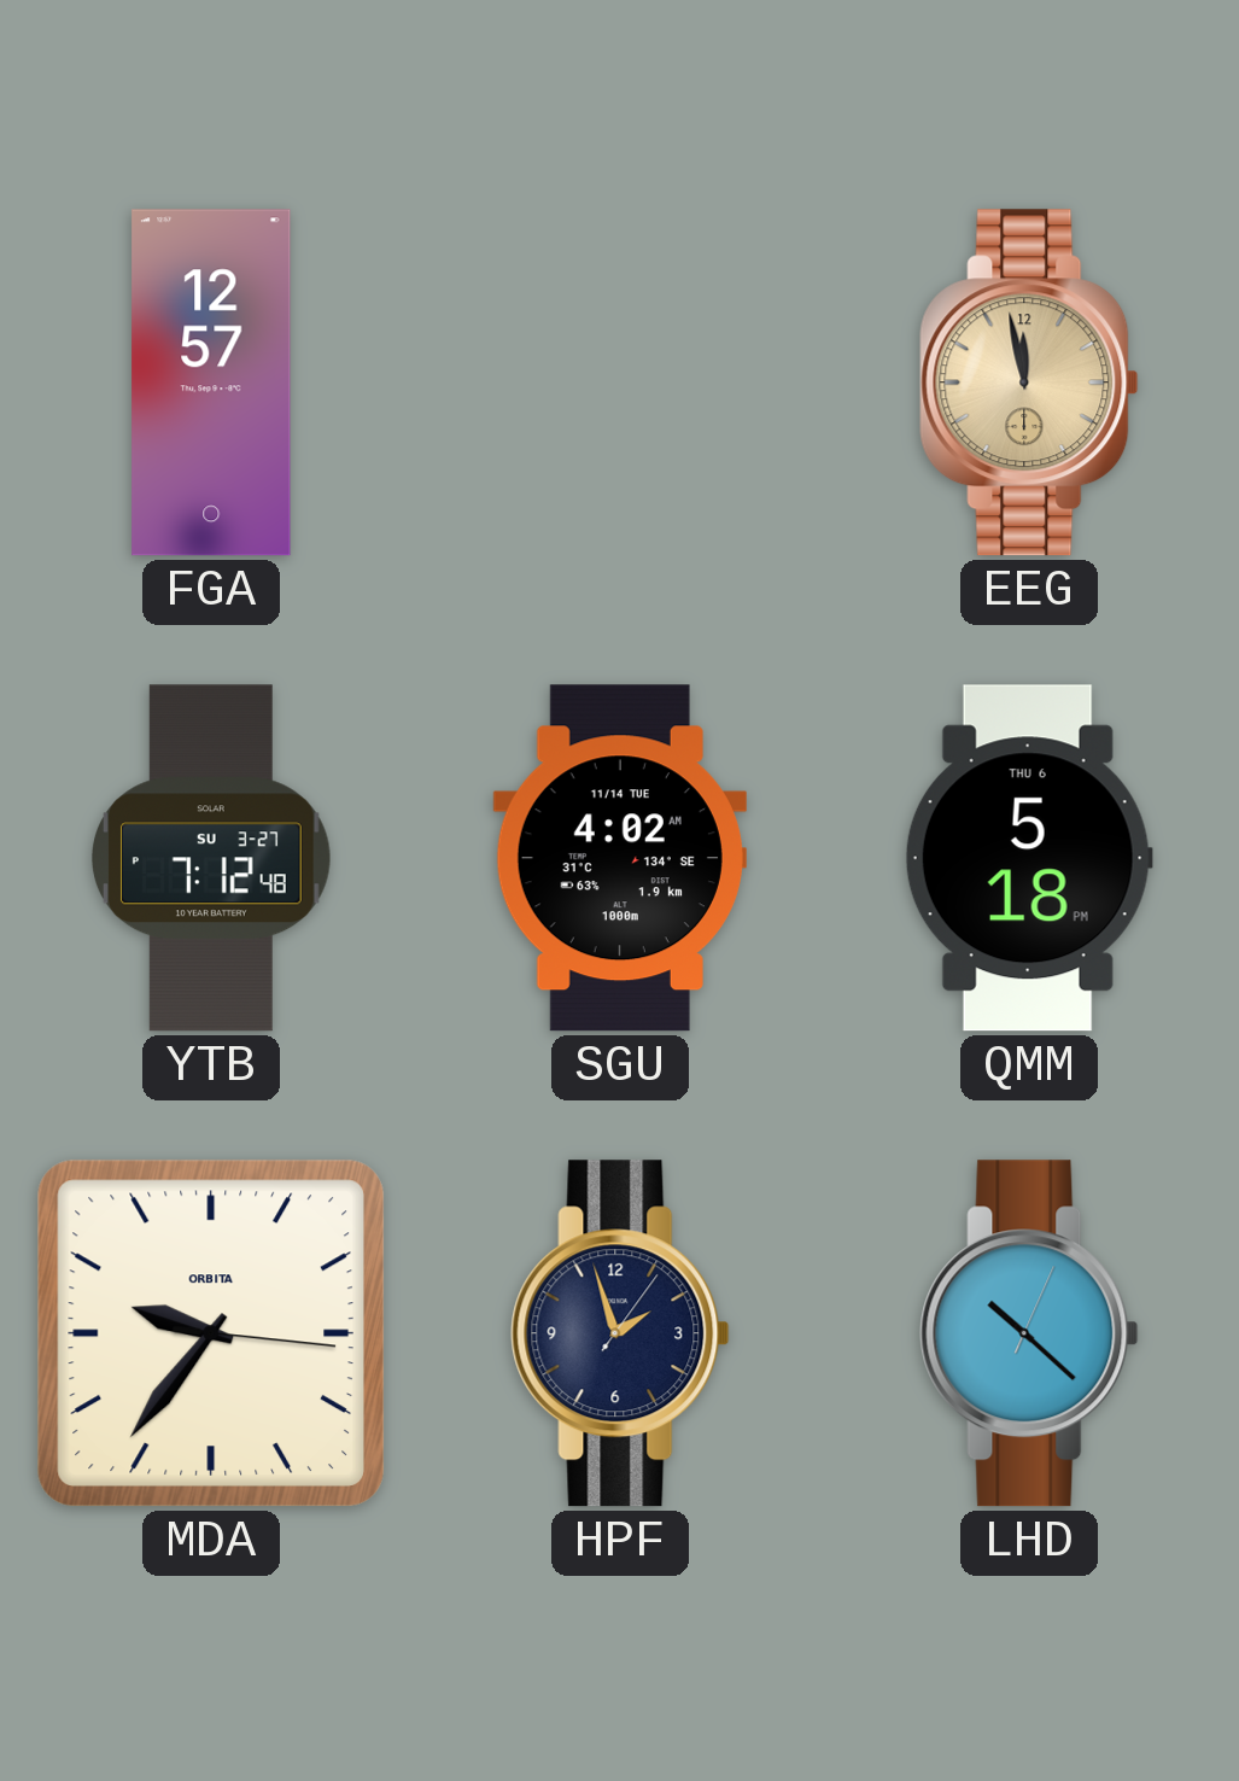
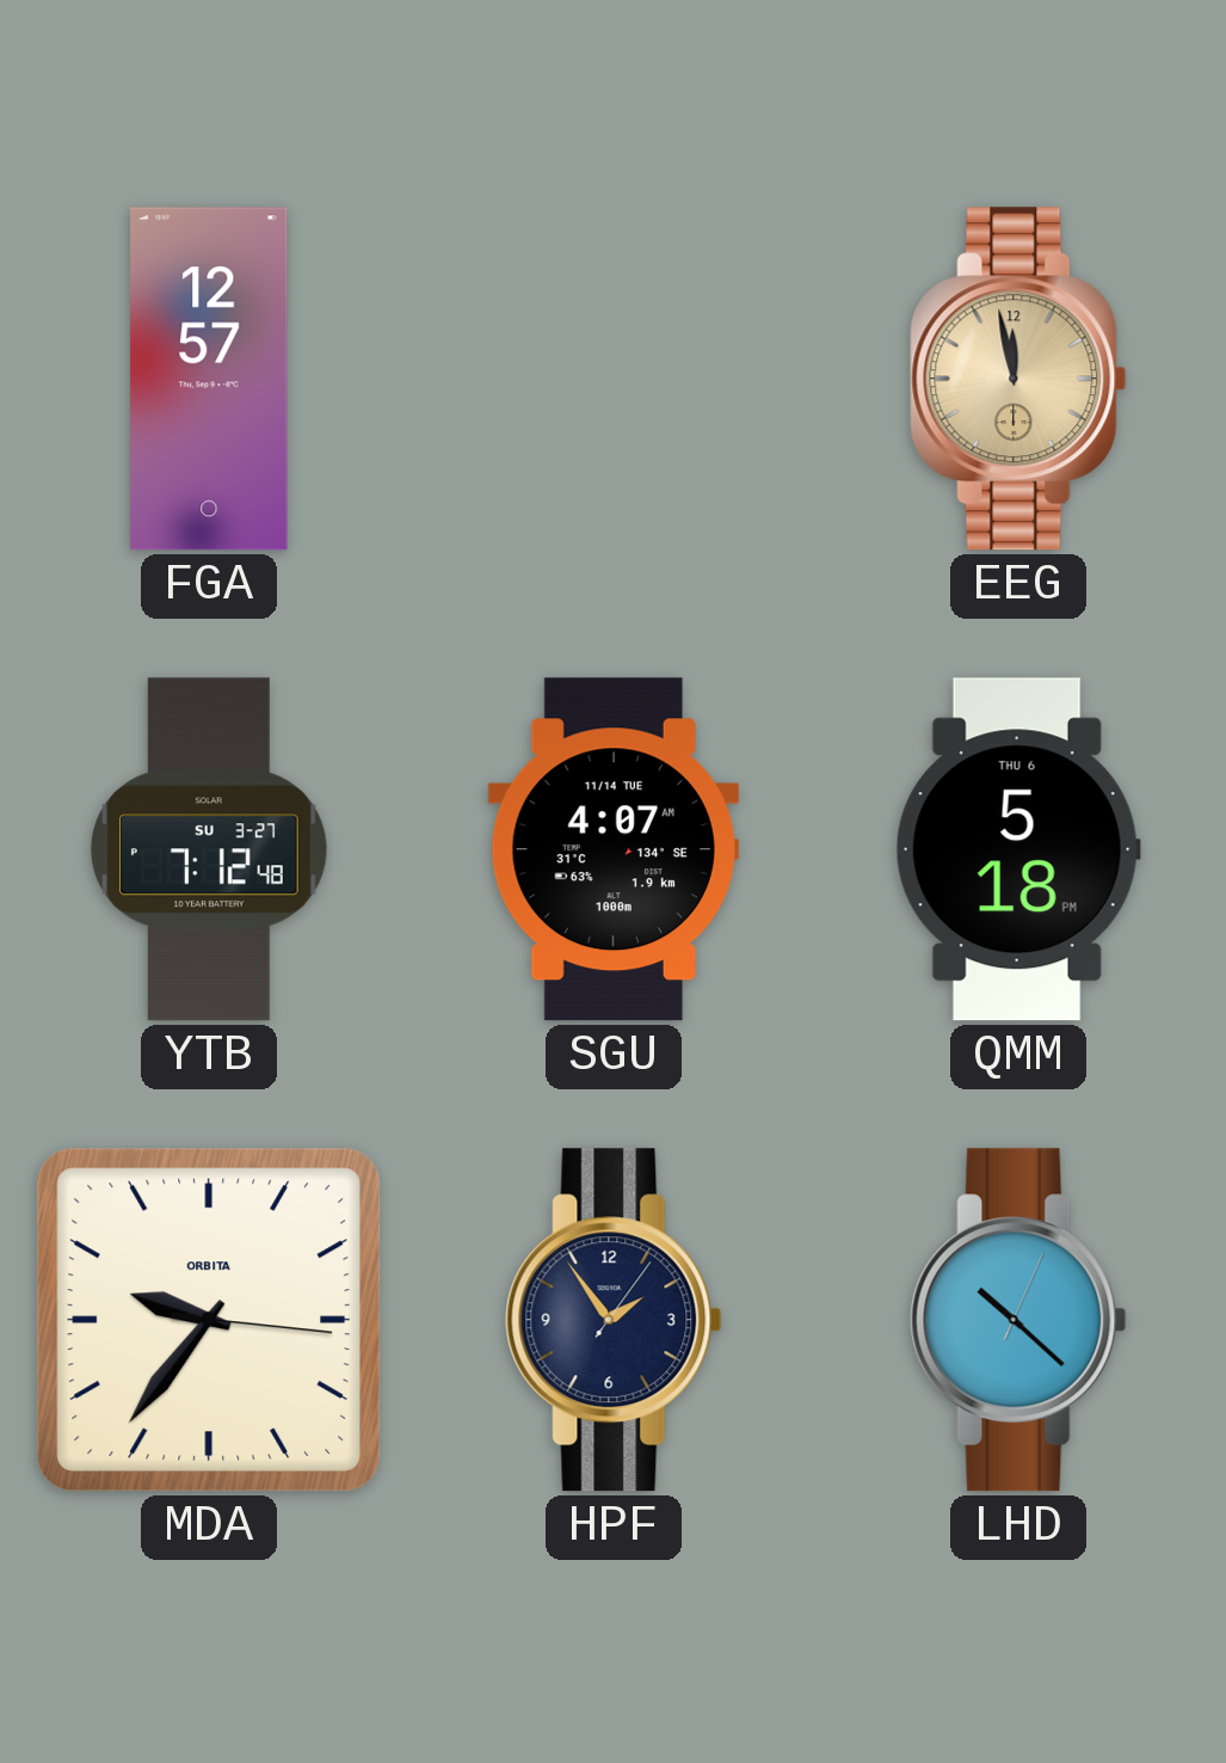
SGU: 4:02 -> 4:07
HPF: 1:57 -> 1:54
